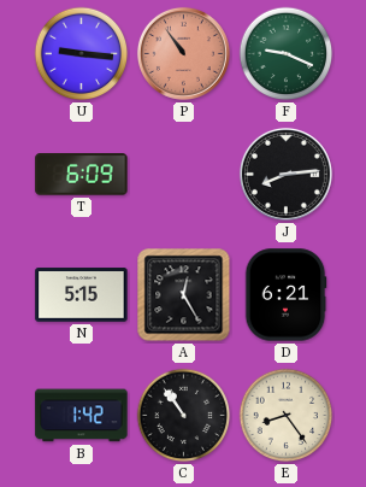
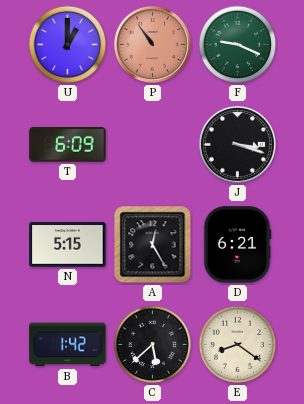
U: 9:16 -> 1:00
J: 8:14 -> 3:18
C: 10:54 -> 5:38
E: 8:24 -> 8:21
